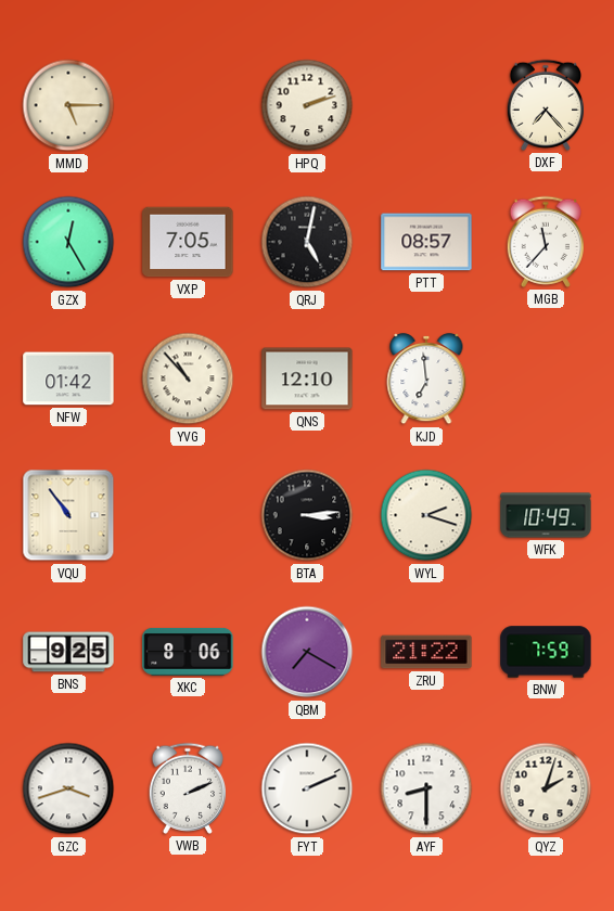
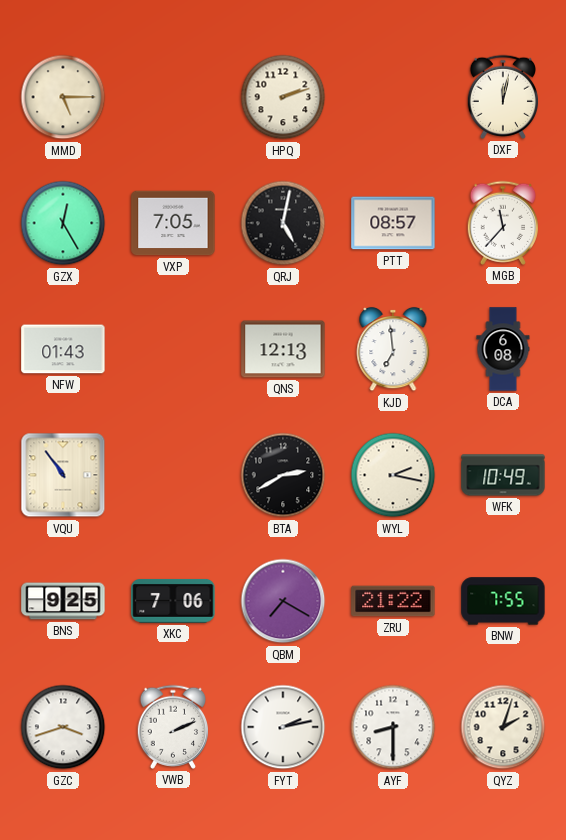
DXF: 7:23 -> 12:02
NFW: 01:42 -> 01:43
YVG: 10:53 -> none
QNS: 12:10 -> 12:13
DCA: none -> 6:08
BTA: 3:14 -> 2:40
WYL: 2:18 -> 2:17
XKC: 8:06 -> 7:06
BNW: 7:59 -> 7:55
FYT: 2:11 -> 2:13
